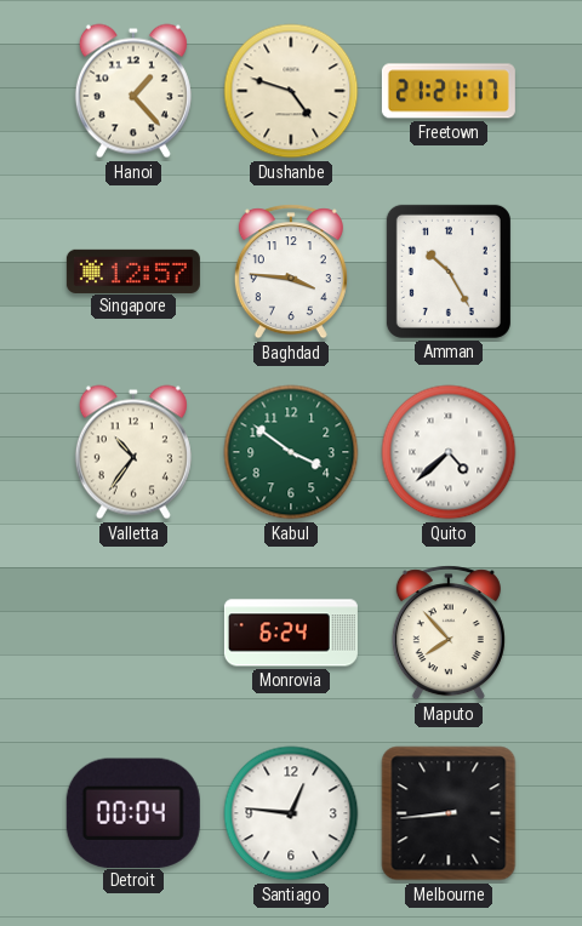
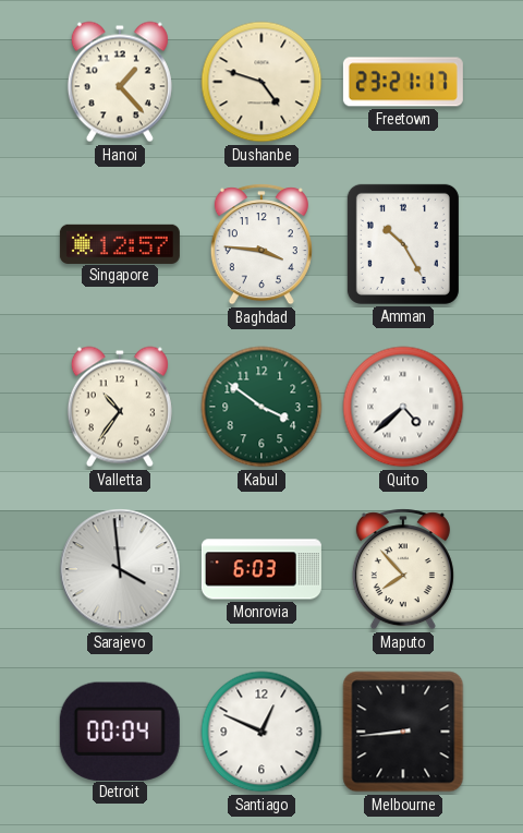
Freetown: 21:21 -> 23:21
Sarajevo: none -> 3:59
Monrovia: 6:24 -> 6:03
Santiago: 12:46 -> 12:49
